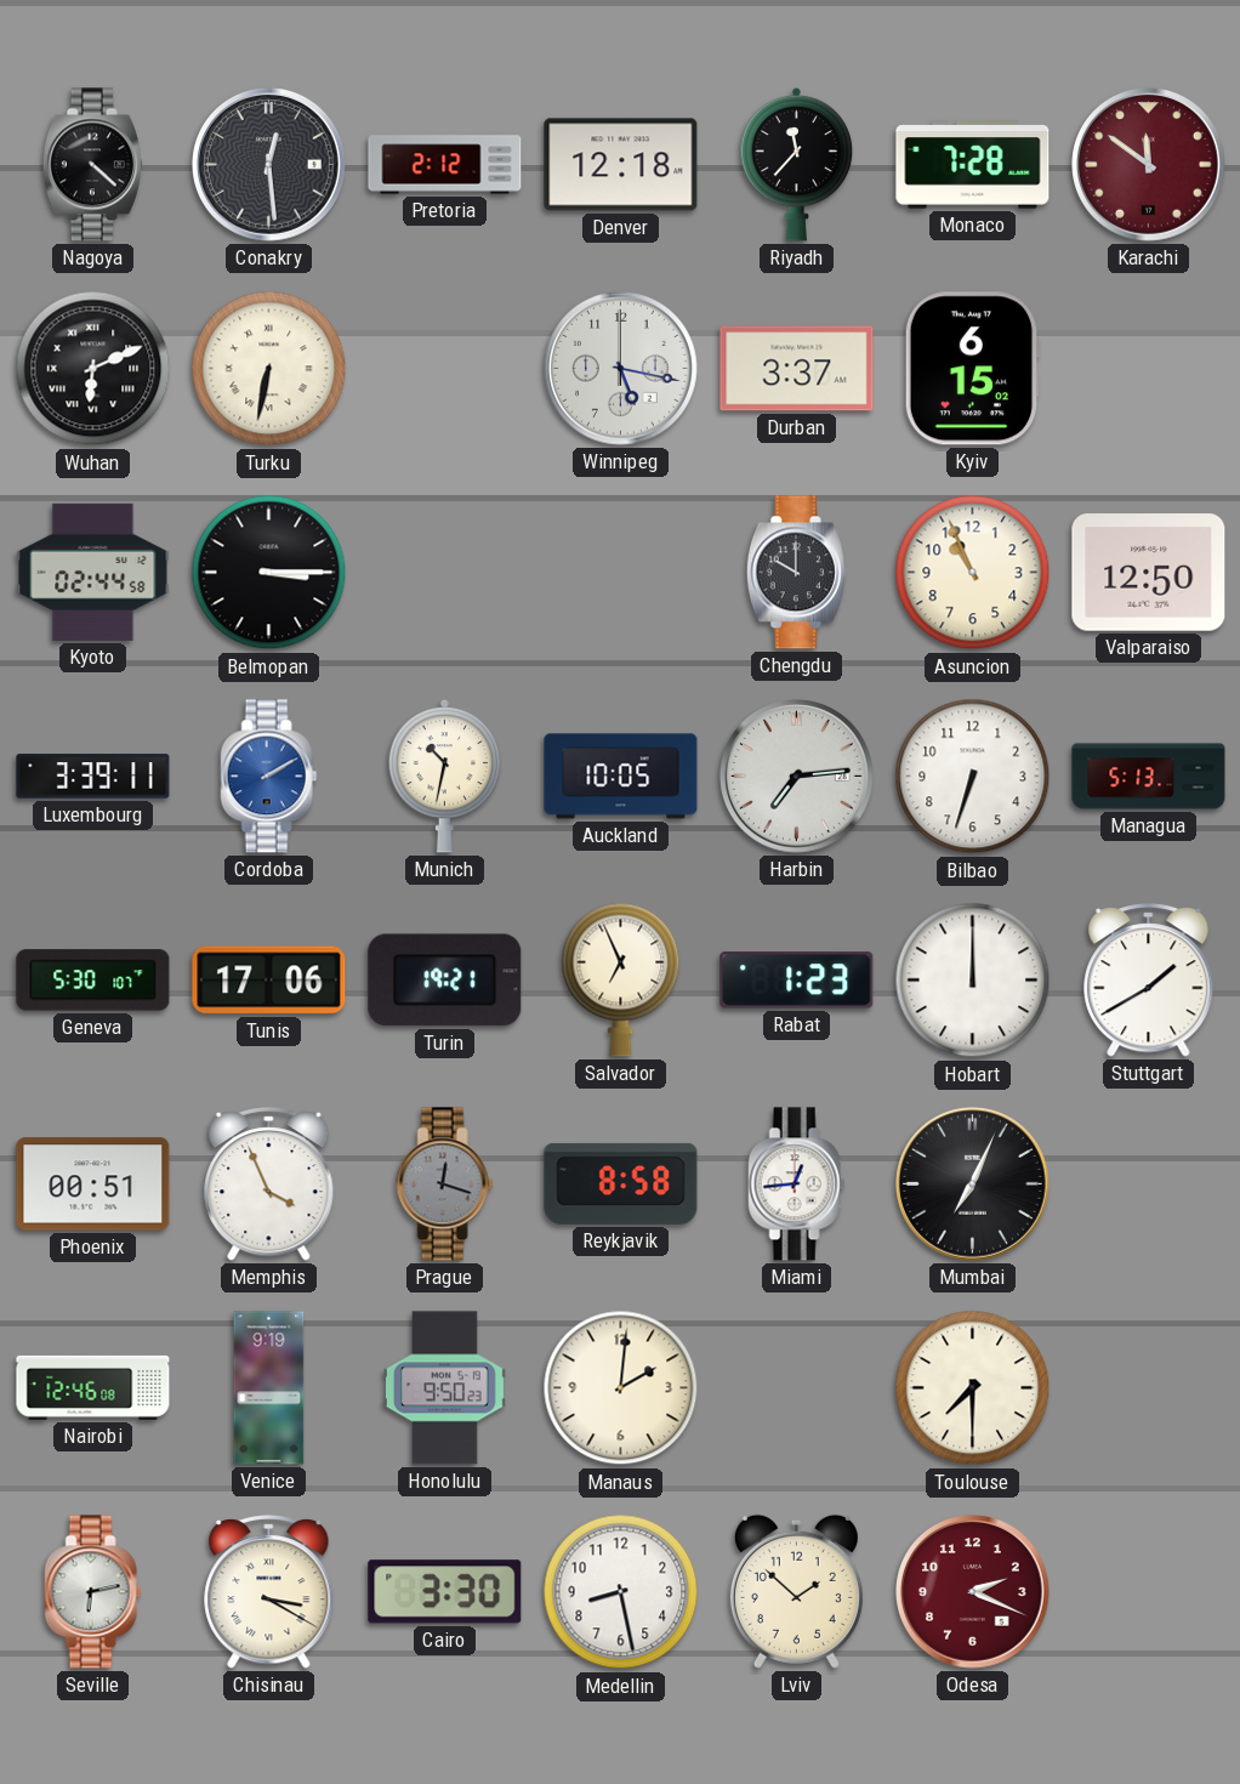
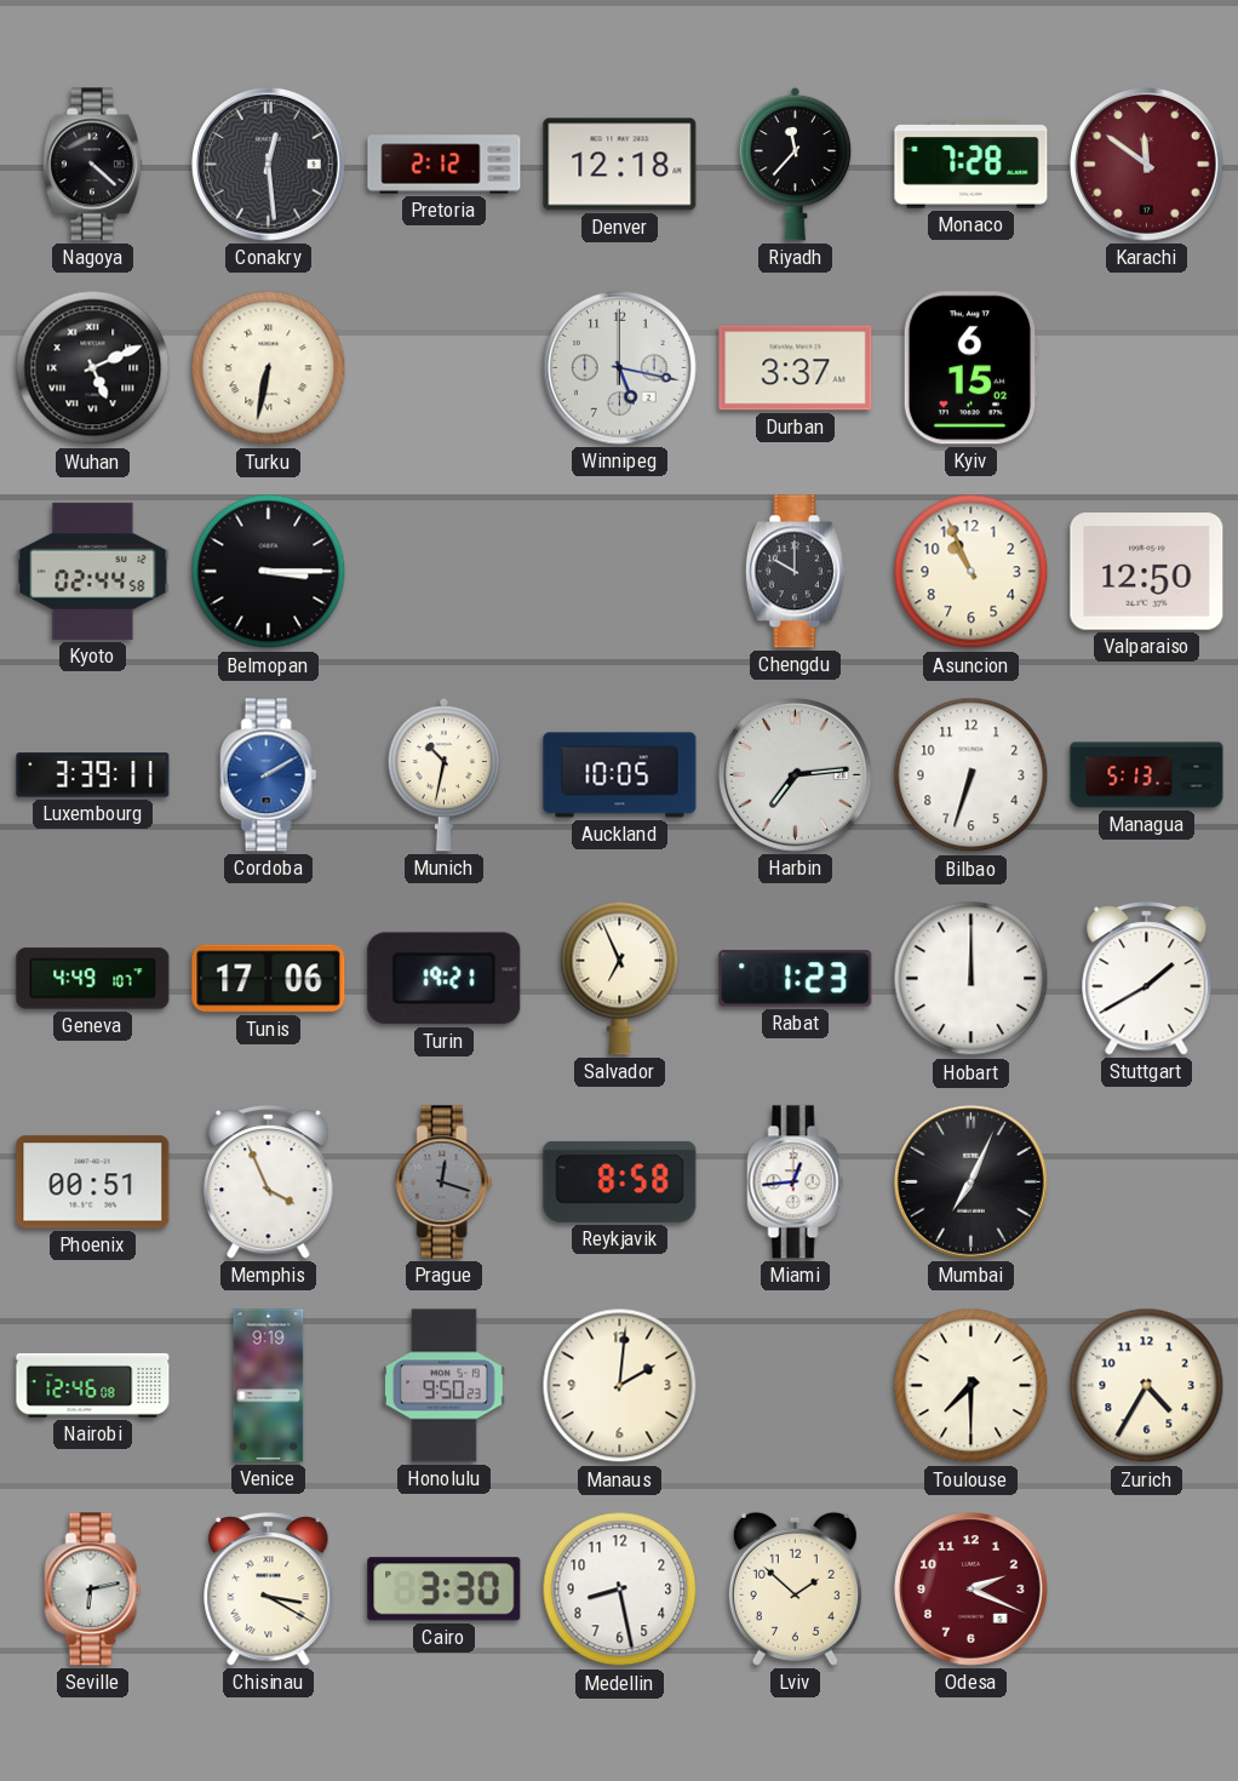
Wuhan: 6:11 -> 5:11
Geneva: 5:30 -> 4:49
Zurich: none -> 4:35
